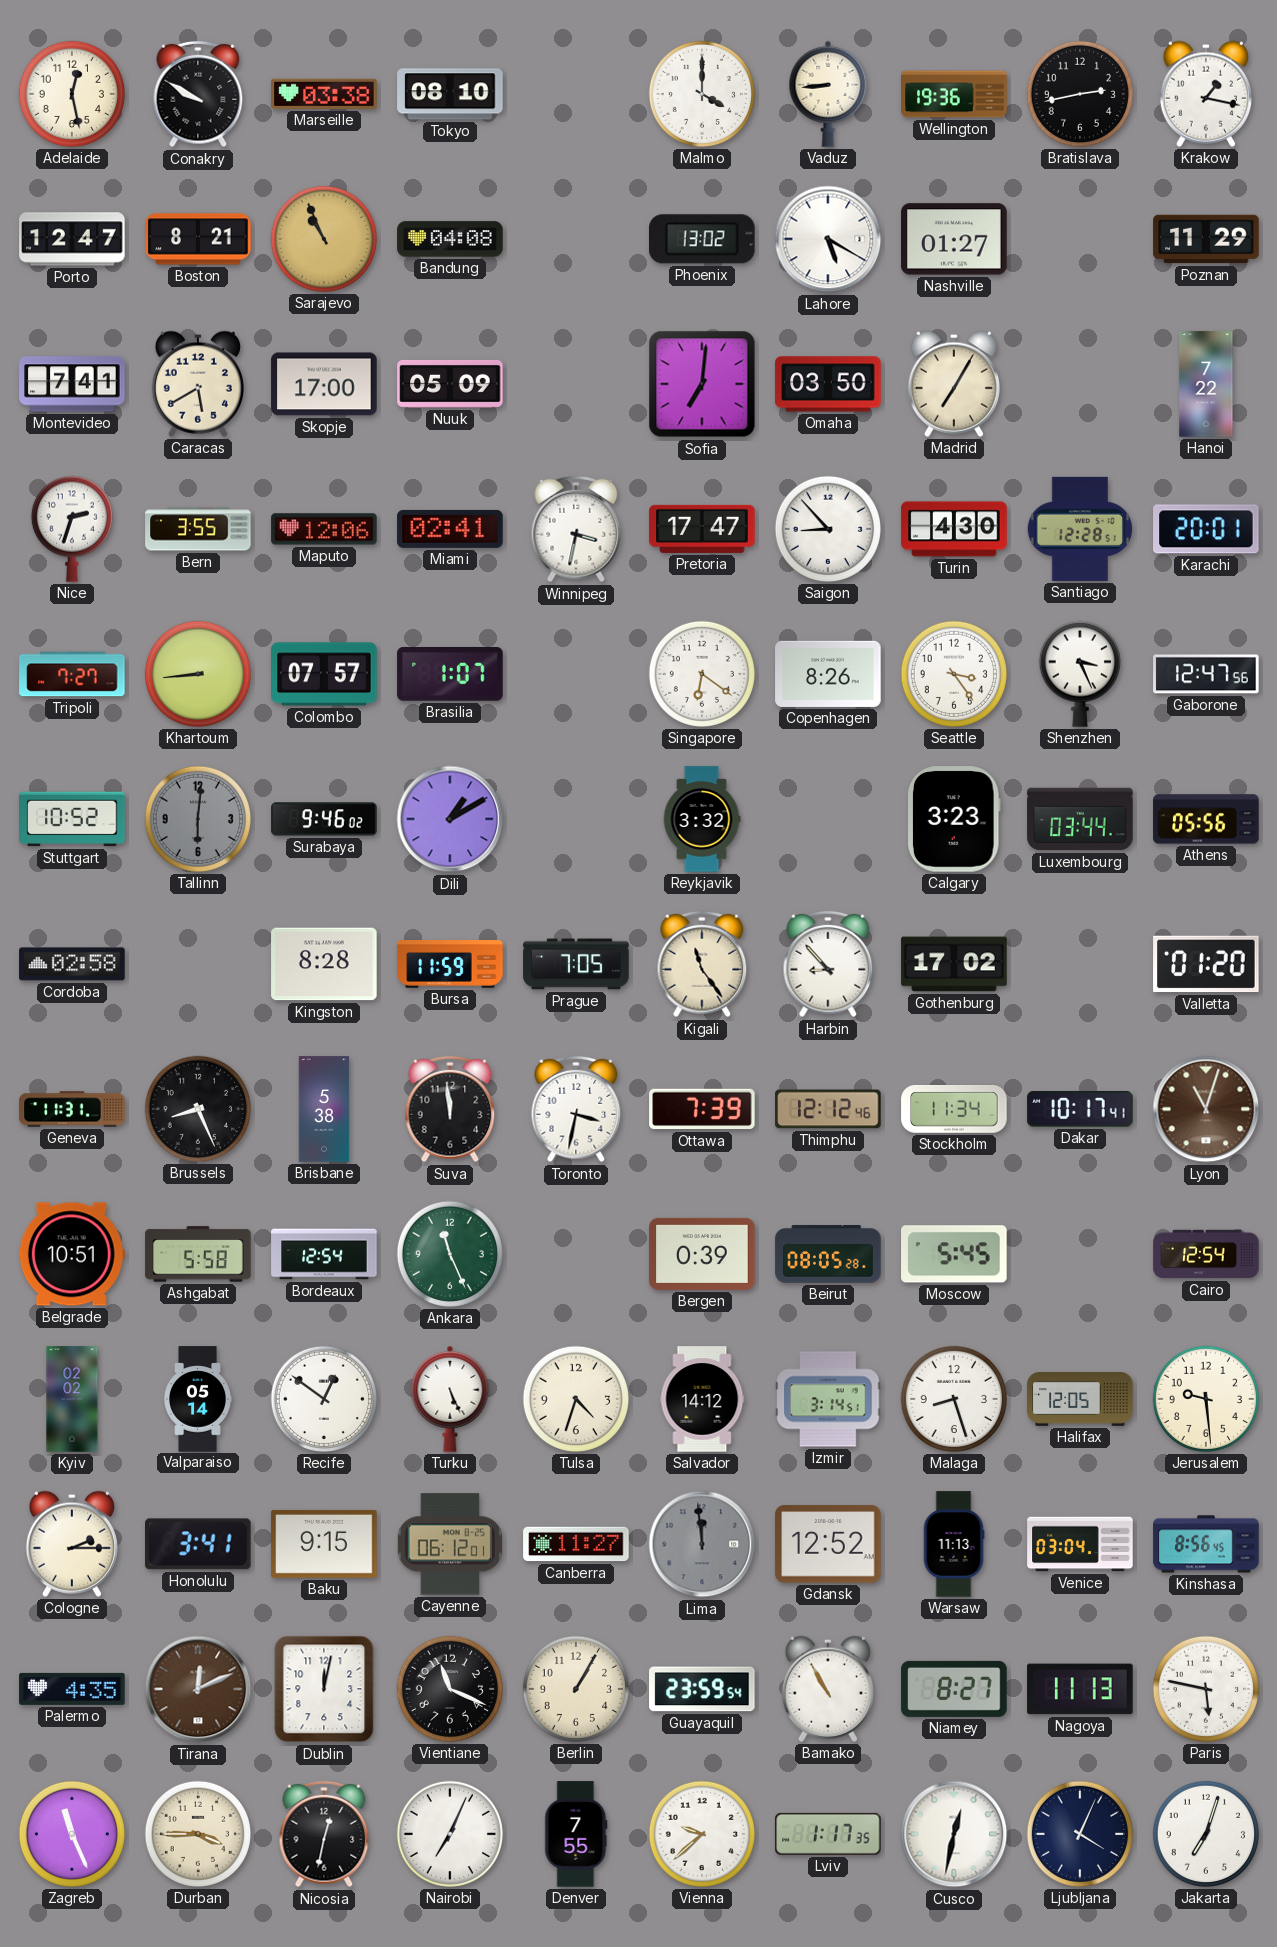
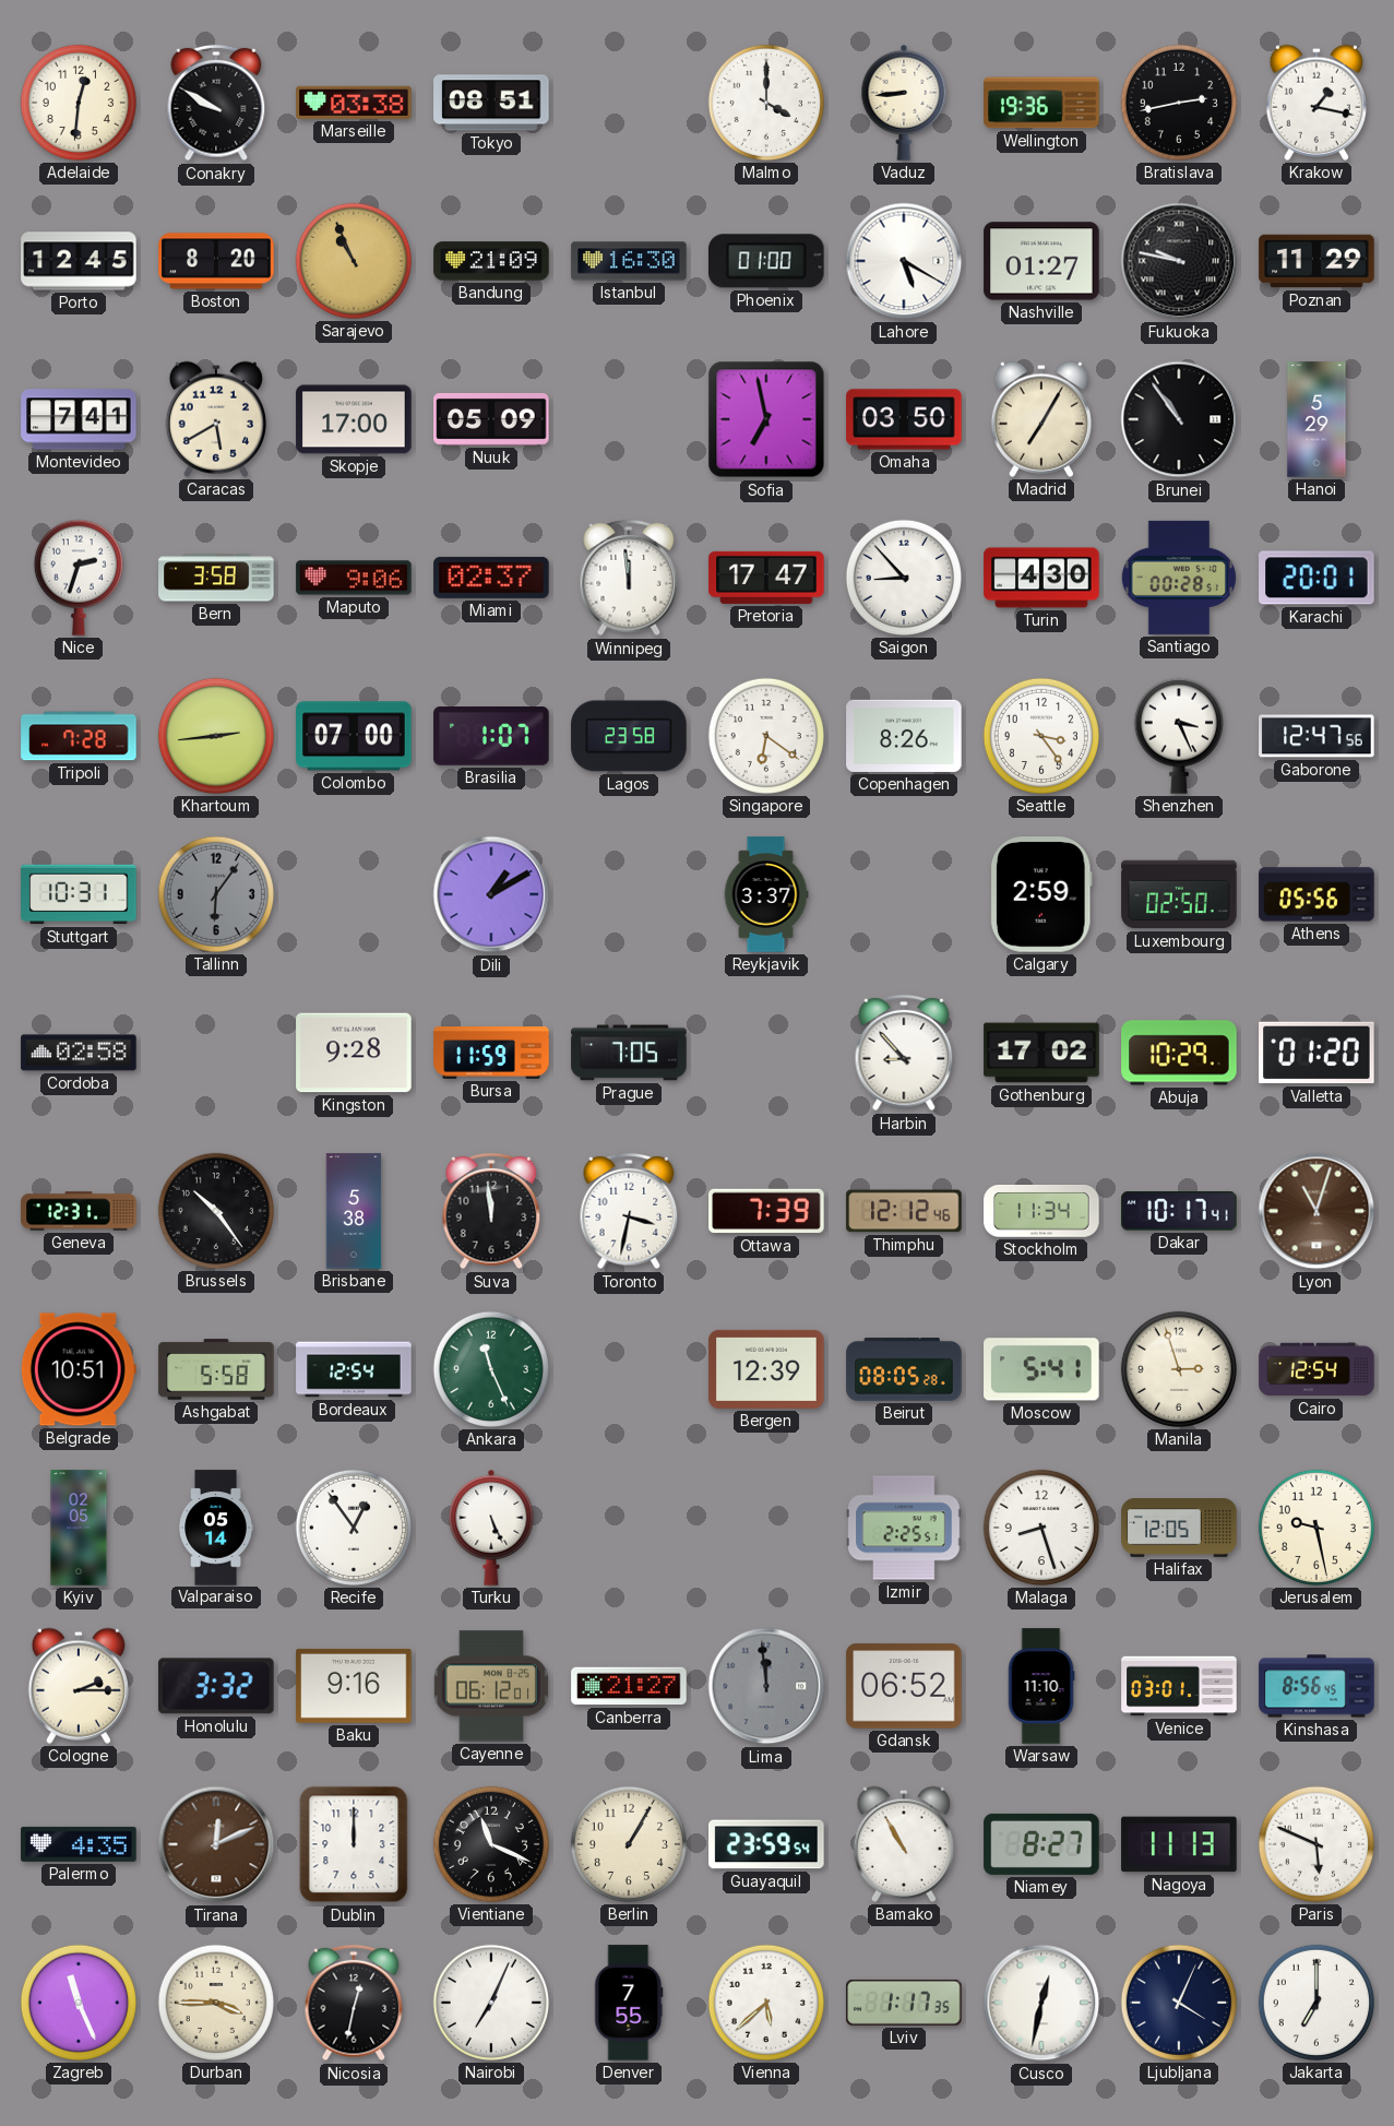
Adelaide: 12:28 -> 12:31
Tokyo: 08:10 -> 08:51
Porto: 12:47 -> 12:45
Boston: 8:21 -> 8:20
Bandung: 04:08 -> 21:09
Istanbul: none -> 16:30
Phoenix: 13:02 -> 01:00
Fukuoka: none -> 9:47
Sofia: 7:01 -> 6:58
Brunei: none -> 10:54
Hanoi: 7:22 -> 5:29
Bern: 3:55 -> 3:58
Maputo: 12:06 -> 9:06
Miami: 02:41 -> 02:37
Winnipeg: 3:32 -> 11:59
Santiago: 12:28 -> 00:28
Tripoli: 7:27 -> 7:28
Khartoum: 8:44 -> 2:44
Colombo: 07:57 -> 07:00
Lagos: none -> 23:58
Stuttgart: 10:52 -> 10:31
Tallinn: 6:01 -> 6:06
Surabaya: 9:46 -> none
Reykjavik: 3:32 -> 3:37
Calgary: 3:23 -> 2:59
Luxembourg: 03:44 -> 02:50
Kingston: 8:28 -> 9:28
Kigali: 11:24 -> none
Abuja: none -> 10:29
Geneva: 11:31 -> 12:31
Brussels: 8:26 -> 10:24
Bergen: 0:39 -> 12:39
Moscow: 5:45 -> 5:41
Manila: none -> 2:57
Kyiv: 02:02 -> 02:05
Recife: 12:51 -> 12:54
Tulsa: 4:33 -> none
Salvador: 14:12 -> none
Izmir: 3:14 -> 2:25
Jerusalem: 9:29 -> 9:28
Honolulu: 3:41 -> 3:32
Baku: 9:15 -> 9:16
Canberra: 11:27 -> 21:27
Gdansk: 12:52 -> 06:52
Warsaw: 11:13 -> 11:10
Venice: 03:04 -> 03:01
Dublin: 12:02 -> 12:00
Paris: 5:47 -> 5:49
Vienna: 9:38 -> 5:38
Jakarta: 7:03 -> 7:00
